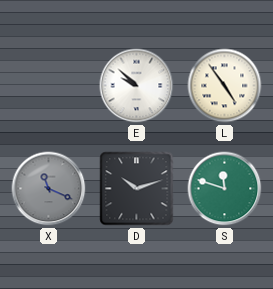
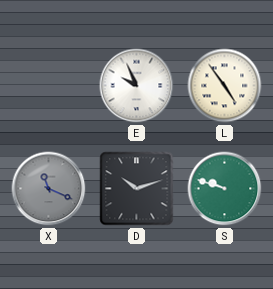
E: 9:52 -> 9:56
S: 11:48 -> 9:48
